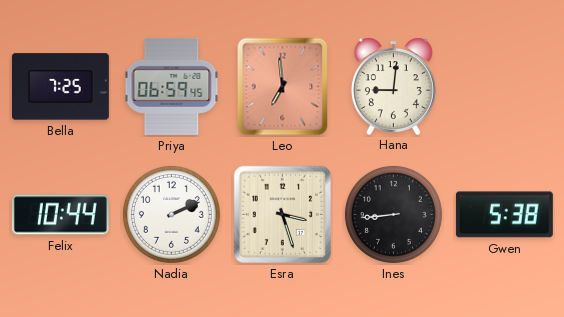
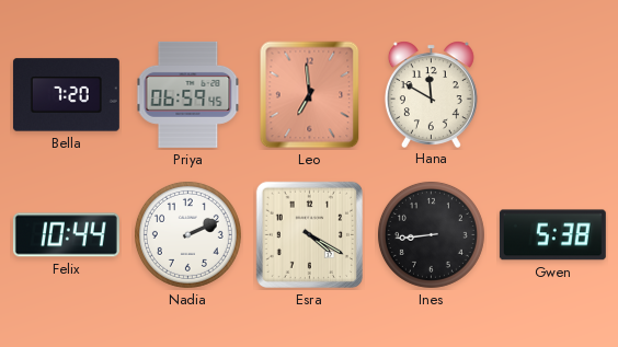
Bella: 7:25 -> 7:20
Hana: 9:01 -> 11:50
Esra: 3:27 -> 4:20
